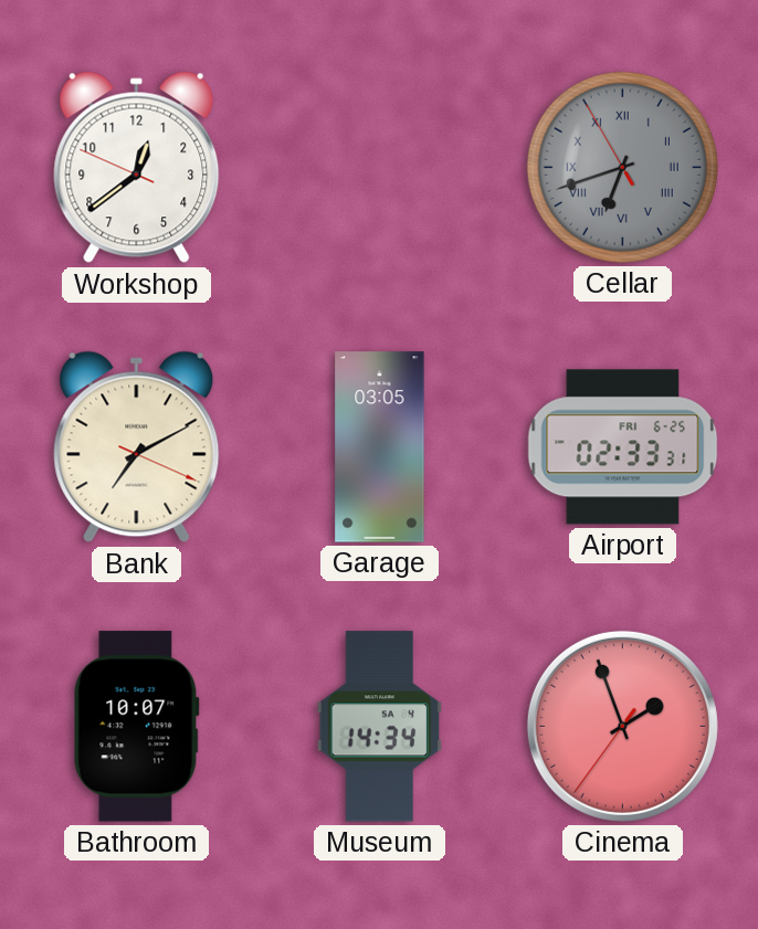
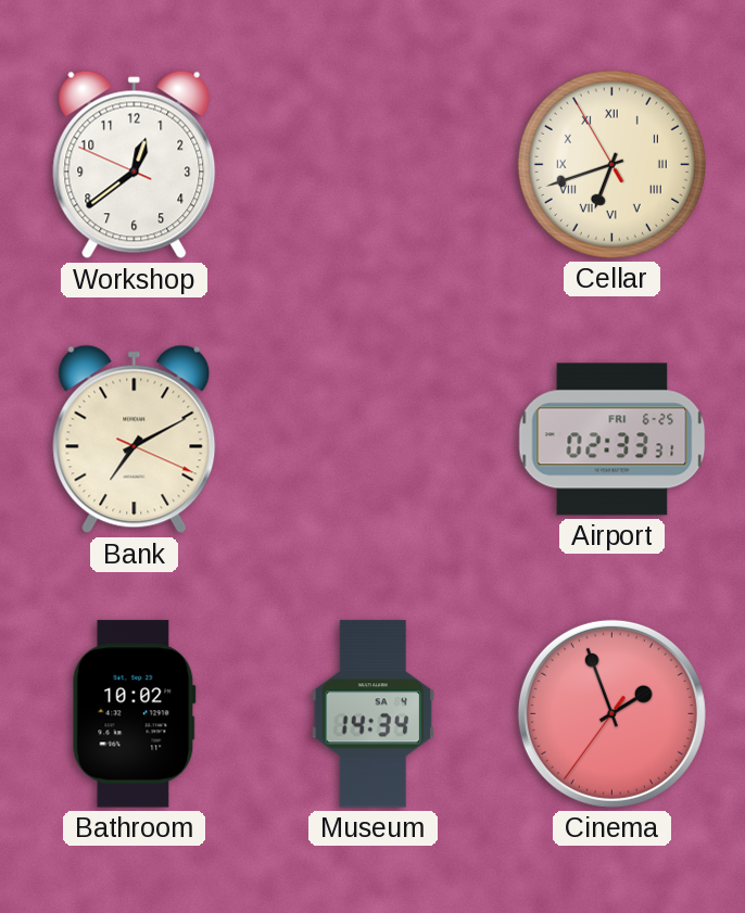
Cellar dial: grey -> cream
Garage: 03:05 -> none
Bathroom: 10:07 -> 10:02
